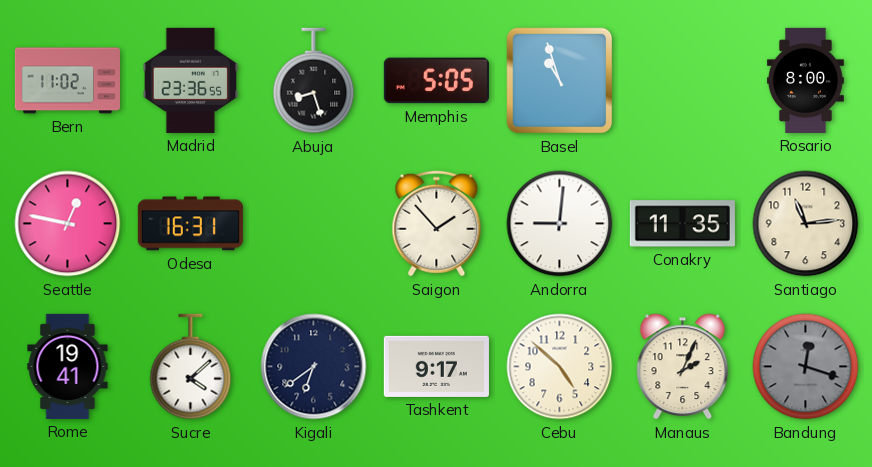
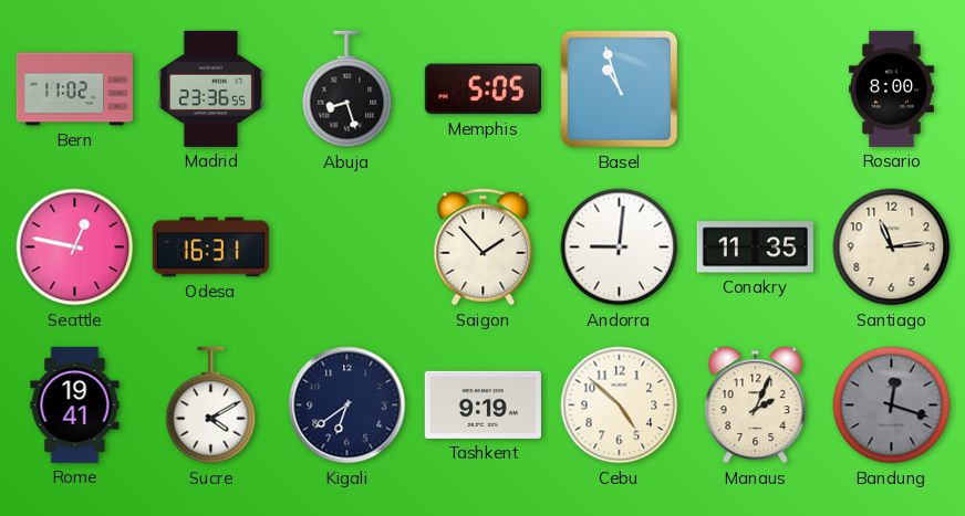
Sucre: 4:08 -> 4:10
Tashkent: 9:17 -> 9:19
